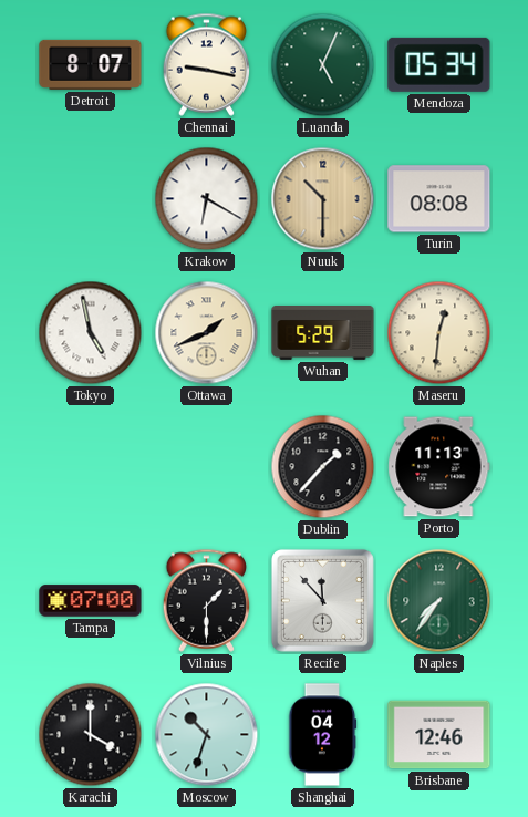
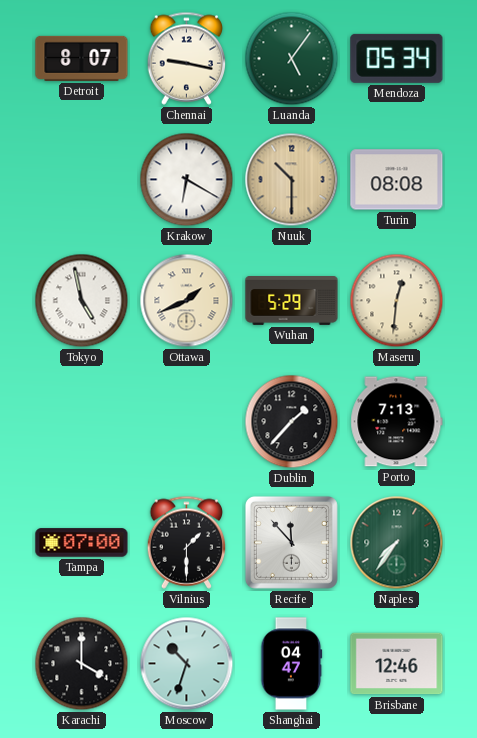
Luanda: 5:04 -> 5:06
Porto: 11:13 -> 7:13
Shanghai: 04:12 -> 04:47
